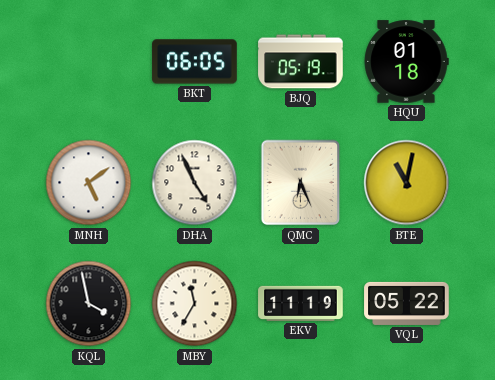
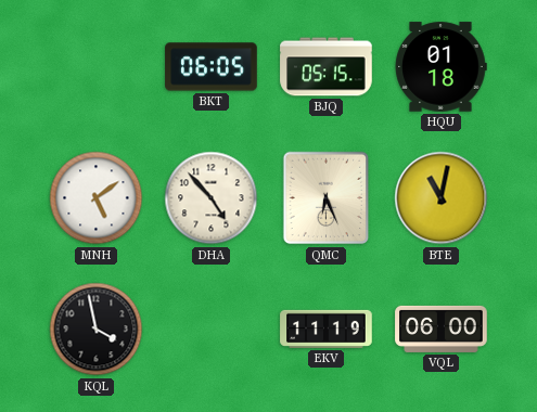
BJQ: 05:19 -> 05:15
DHA: 4:56 -> 4:53
MBY: 11:35 -> none
VQL: 05:22 -> 06:00
